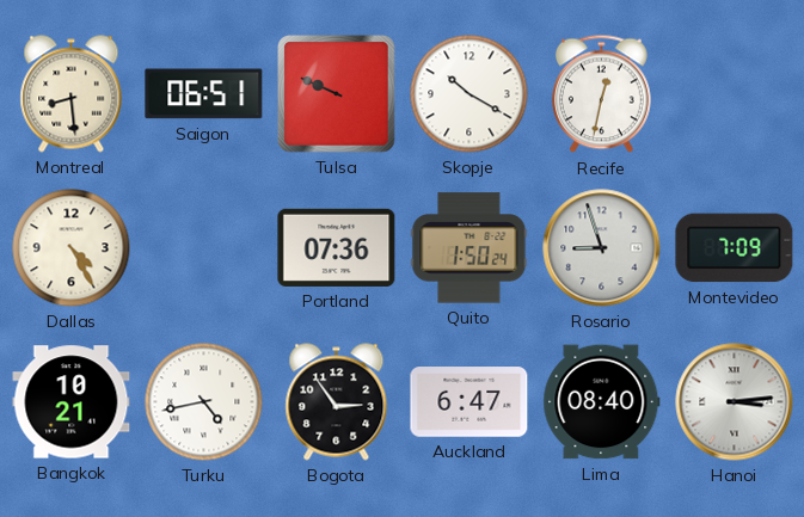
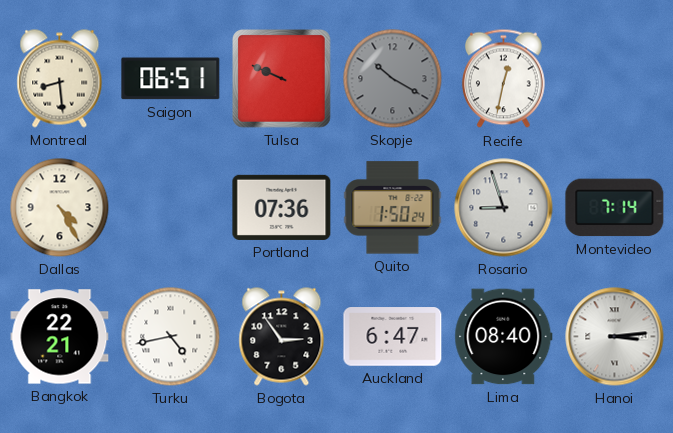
Skopje dial: white -> grey
Montevideo: 7:09 -> 7:14
Bangkok: 10:21 -> 22:21
